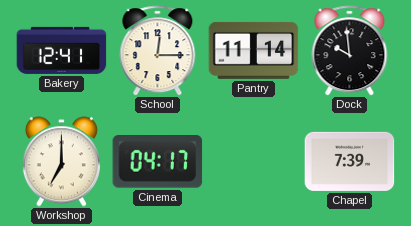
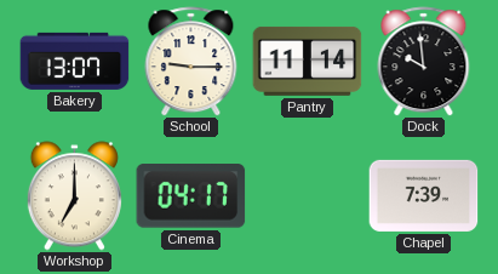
Bakery: 12:41 -> 13:07
School: 12:15 -> 9:15
